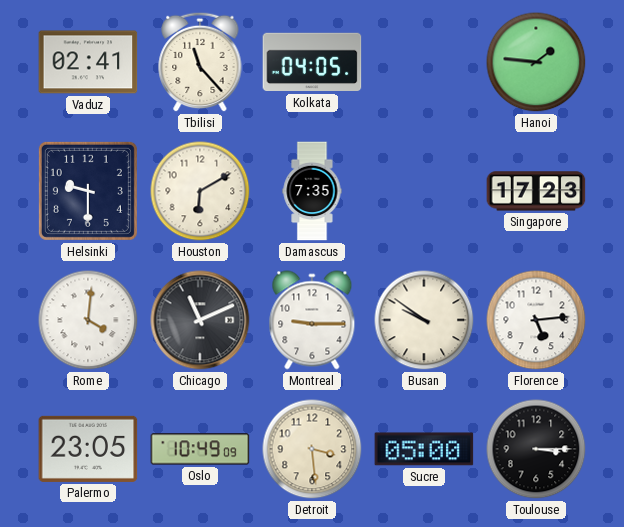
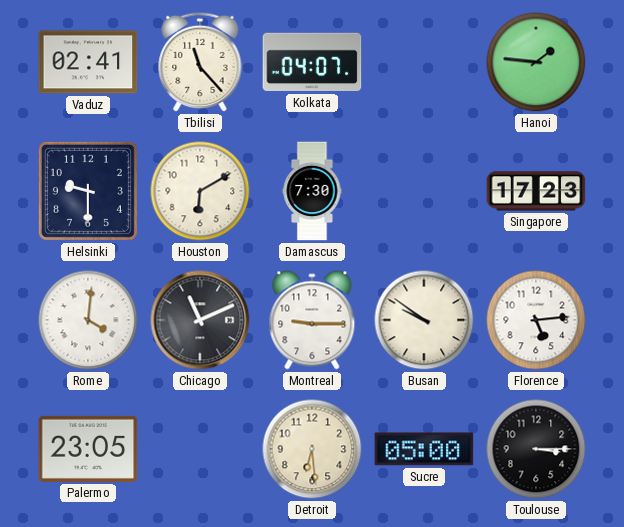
Kolkata: 04:05 -> 04:07
Damascus: 7:35 -> 7:30
Oslo: 10:49 -> none
Detroit: 3:29 -> 6:29
